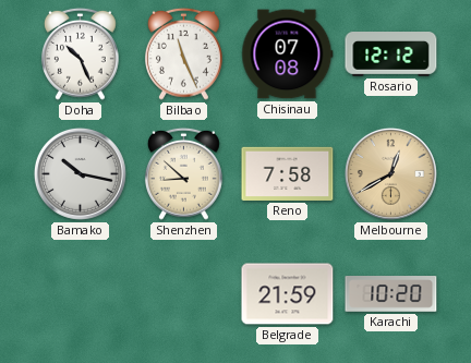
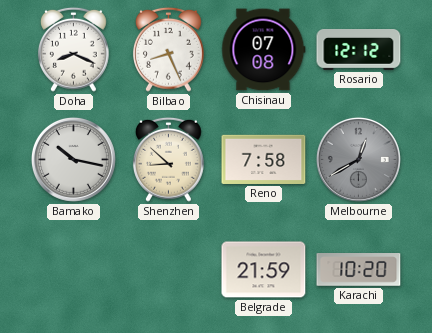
Doha: 10:26 -> 8:19
Bilbao: 11:26 -> 8:26
Melbourne dial: champagne -> grey
